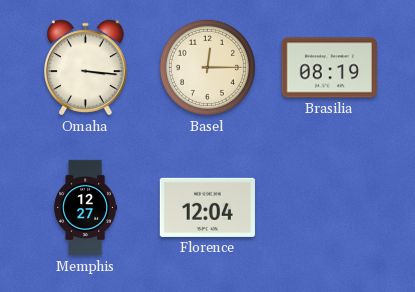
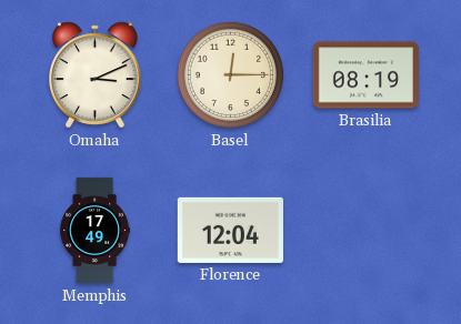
Omaha: 3:16 -> 3:11
Memphis: 12:27 -> 17:49
